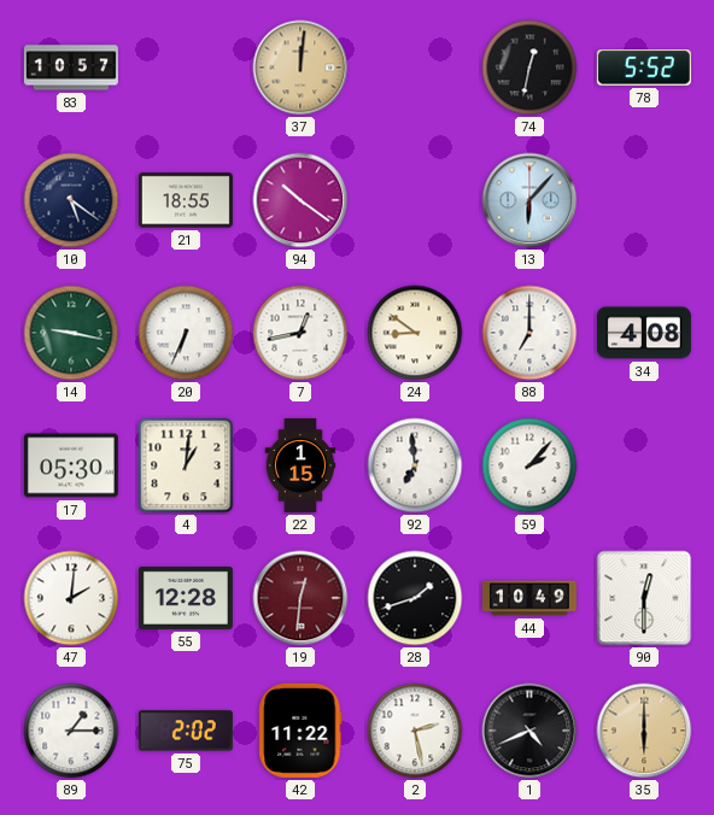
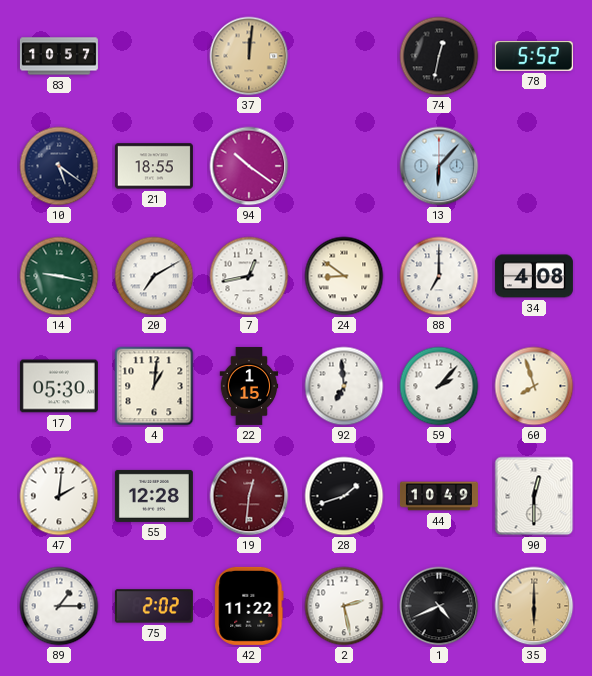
20: 6:34 -> 7:10
60: none -> 7:57
